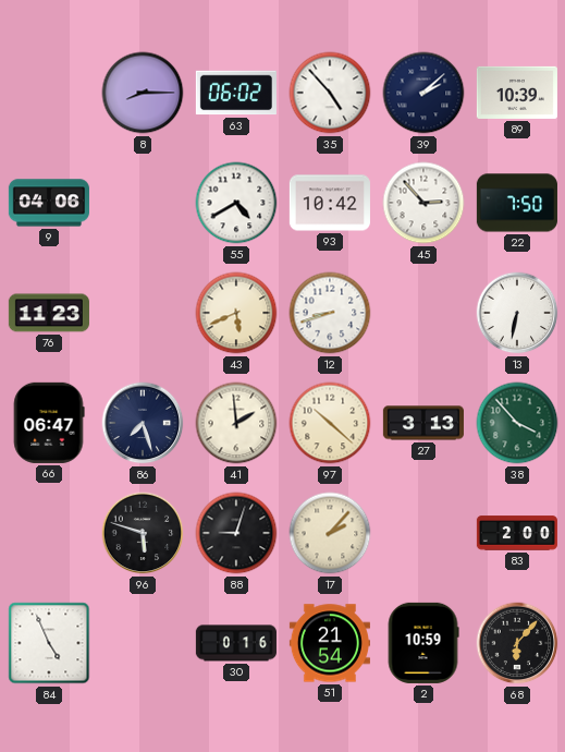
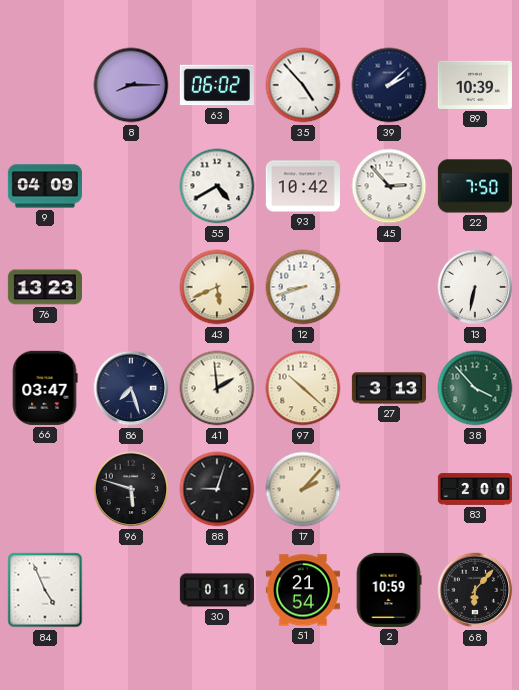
9: 04:06 -> 04:09
76: 11:23 -> 13:23
66: 06:47 -> 03:47
